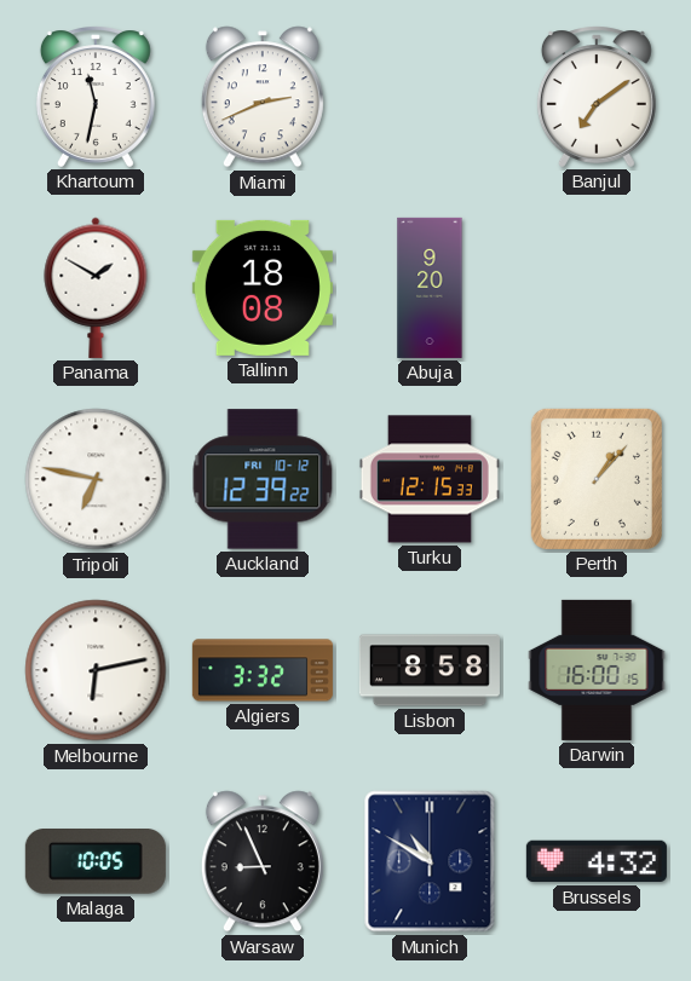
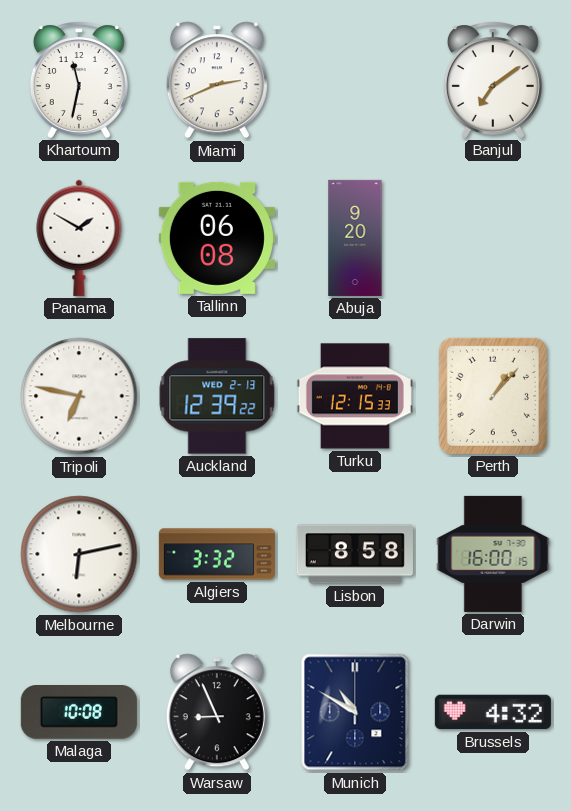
Tallinn: 18:08 -> 06:08
Auckland date: FRI 10-12 -> WED 2-13
Malaga: 10:05 -> 10:08
